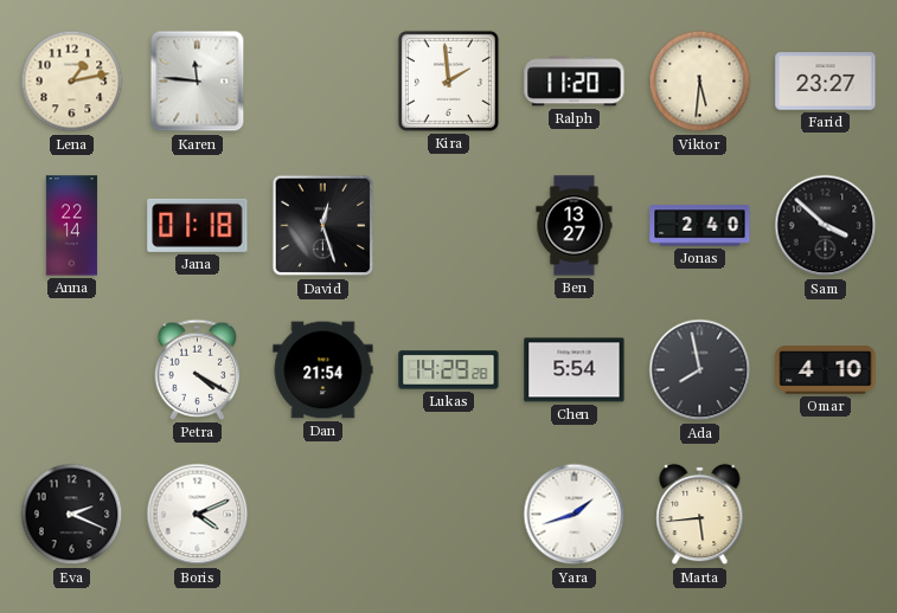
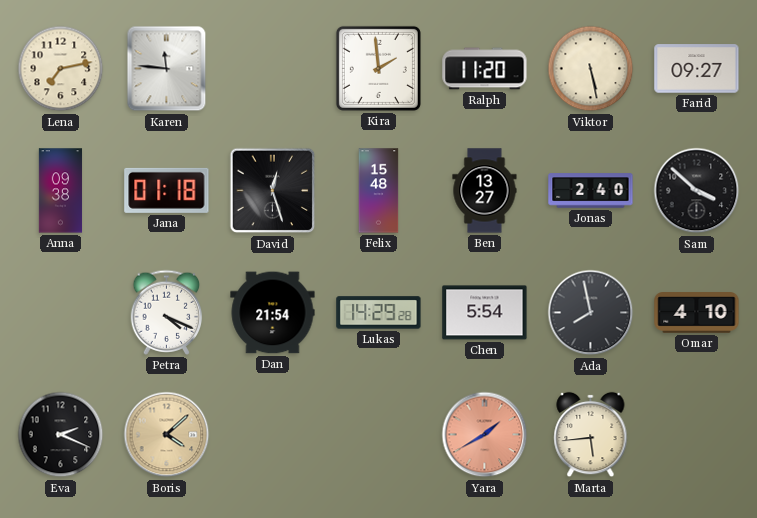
Lena: 1:13 -> 7:13
Viktor: 5:31 -> 5:28
Farid: 23:27 -> 09:27
Anna: 22:14 -> 09:38
Felix: none -> 15:48
Petra: 4:20 -> 4:19
Boris: 4:11 -> 4:08
Boris dial: white -> champagne
Yara: 1:42 -> 1:40
Yara dial: white -> salmon
